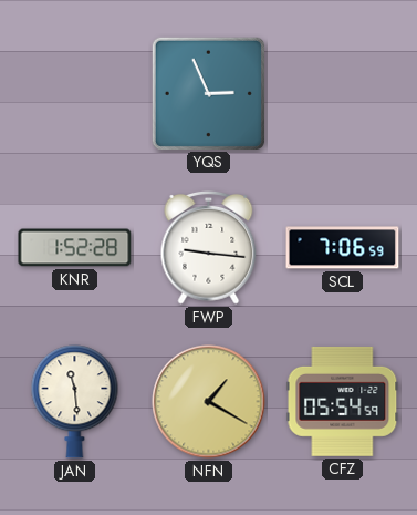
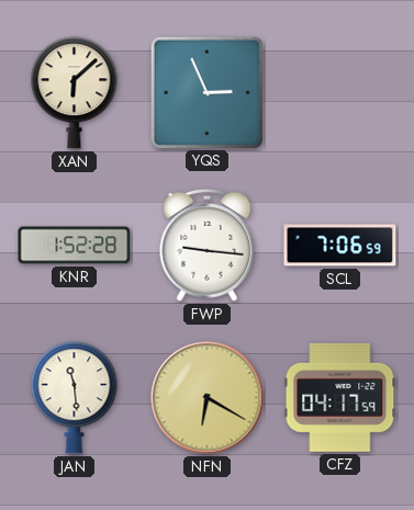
XAN: none -> 6:08
NFN: 1:20 -> 6:20
CFZ: 05:54 -> 04:17
